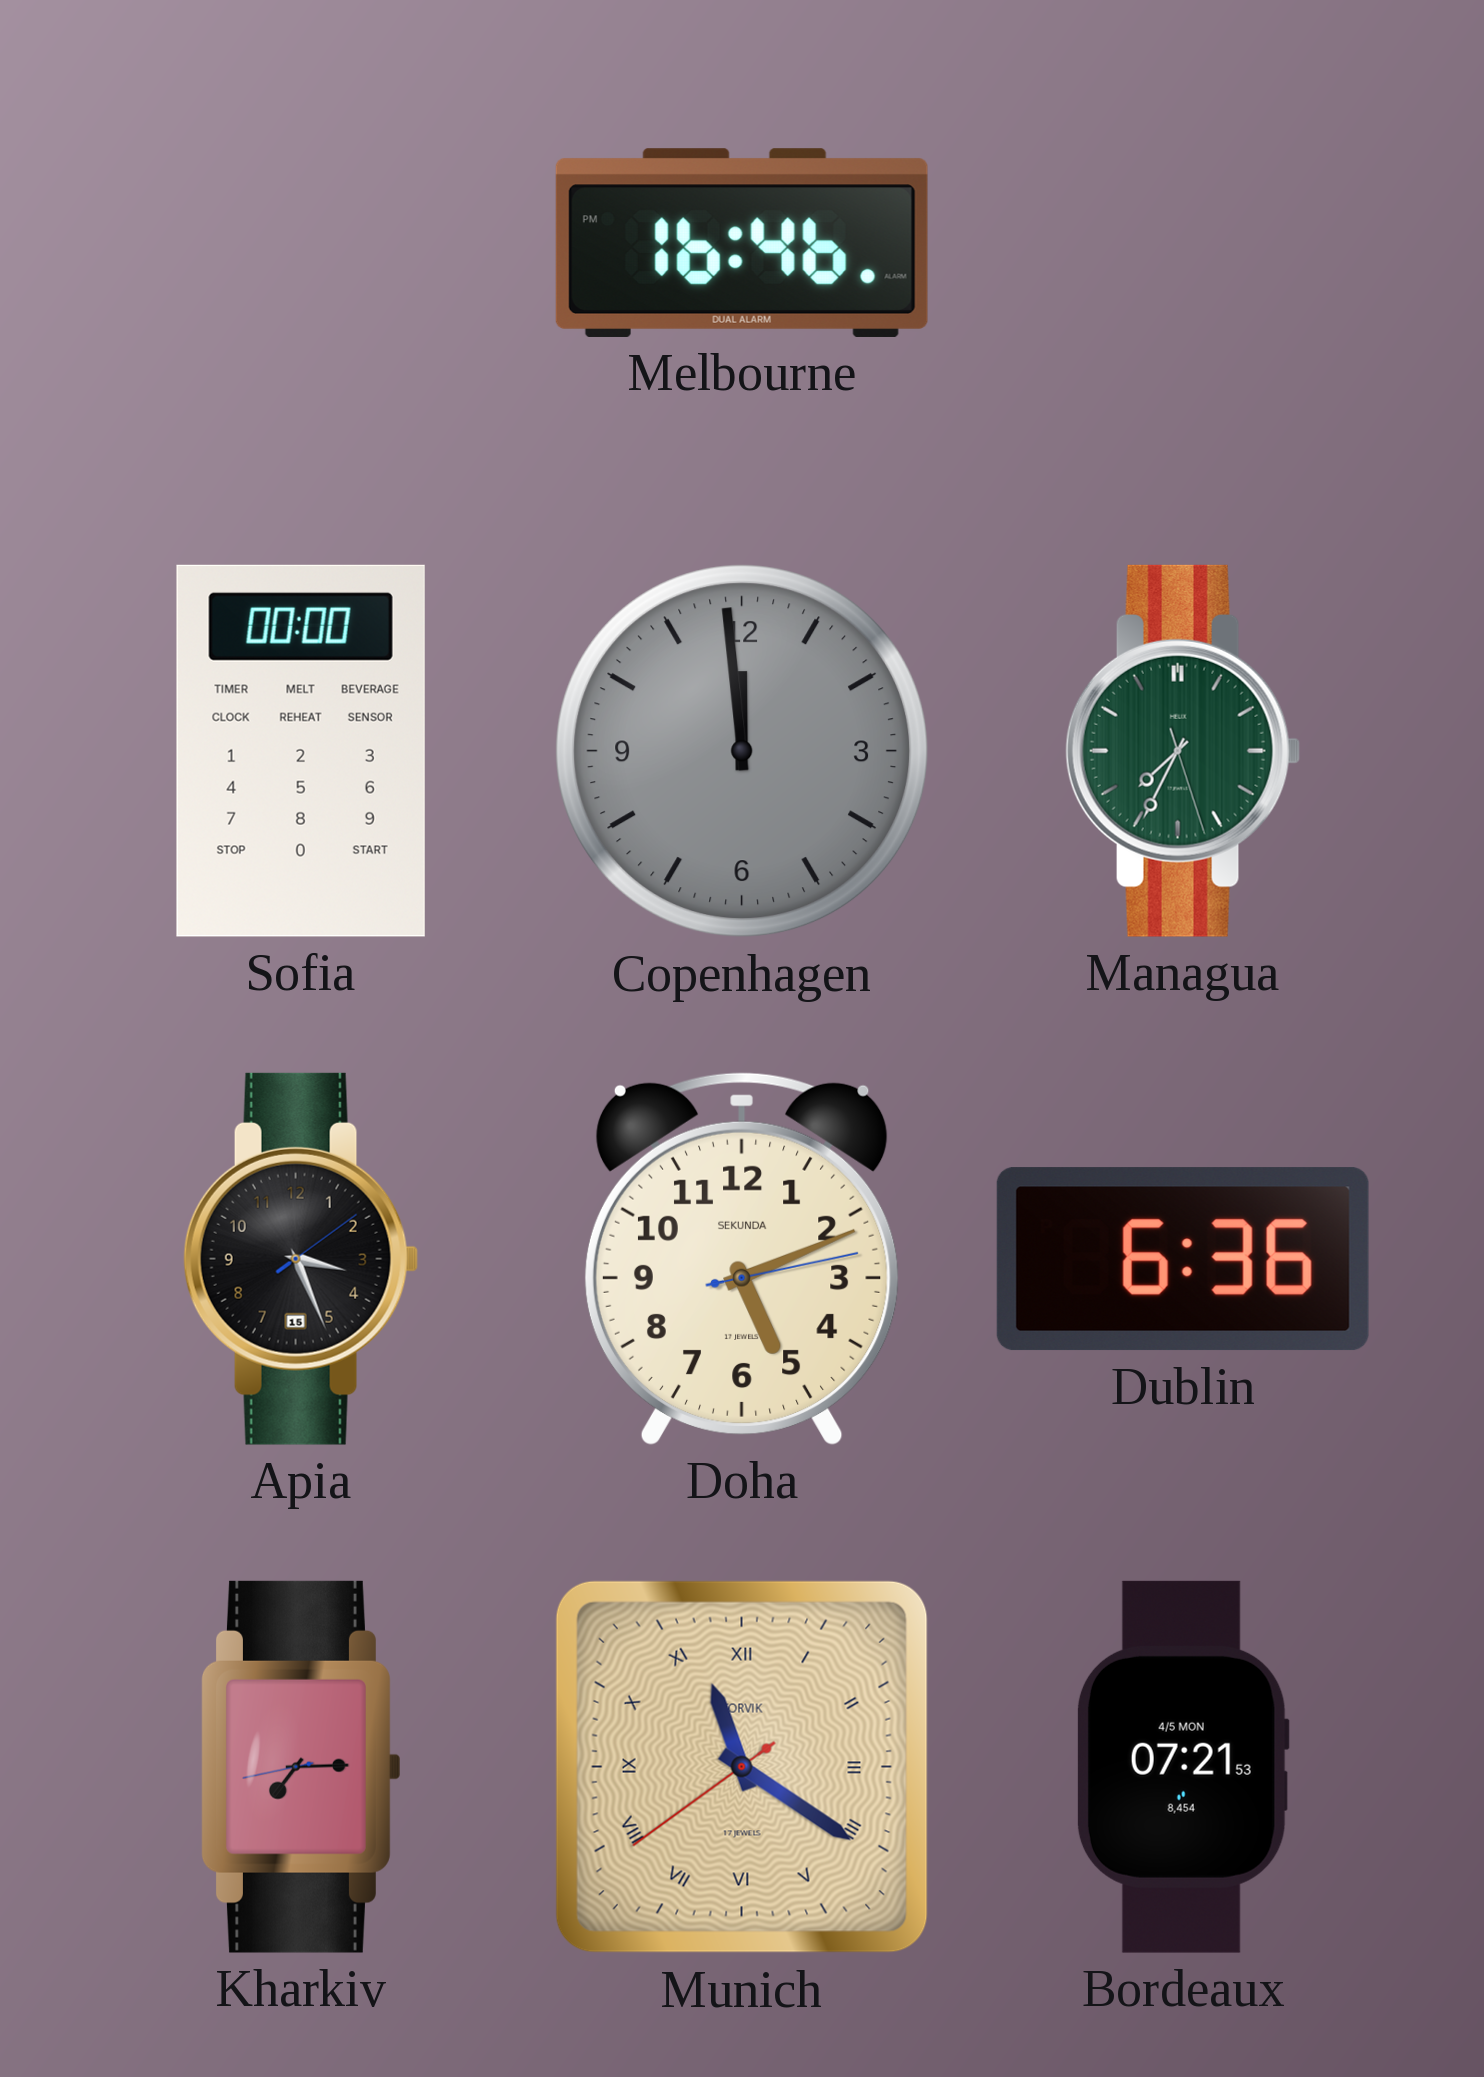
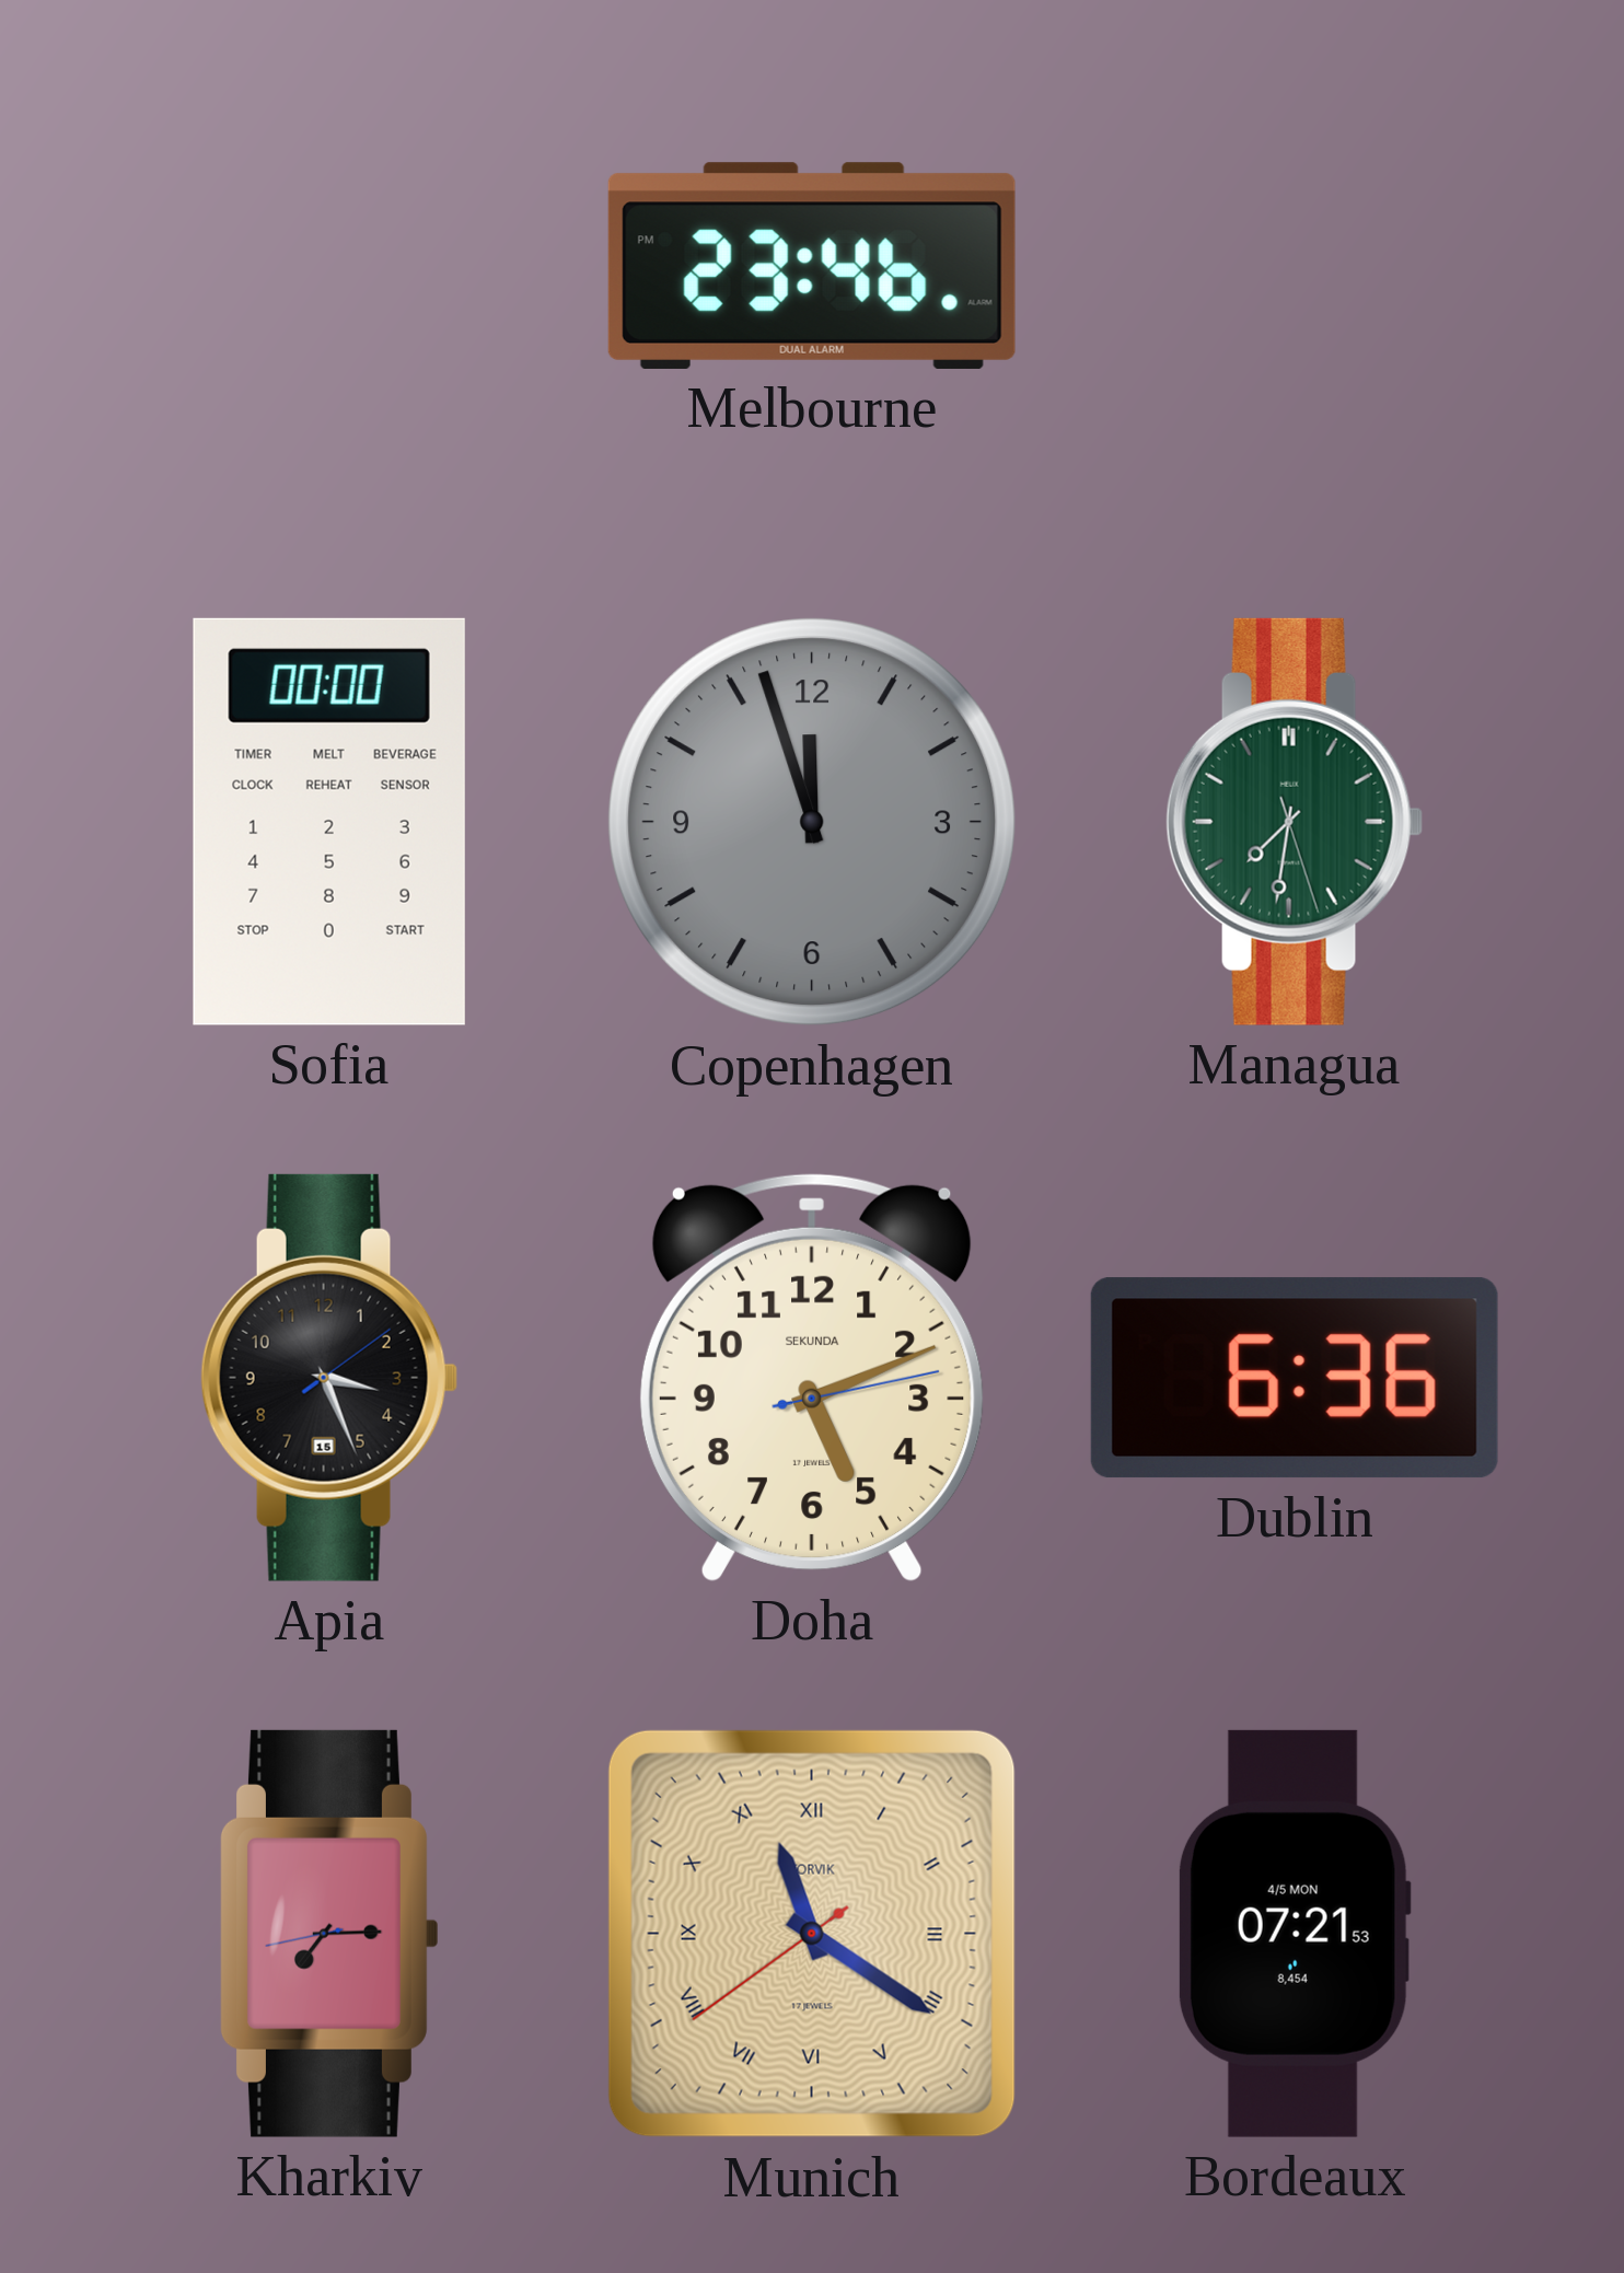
Melbourne: 16:46 -> 23:46
Copenhagen: 11:59 -> 11:57
Managua: 7:34 -> 7:31
